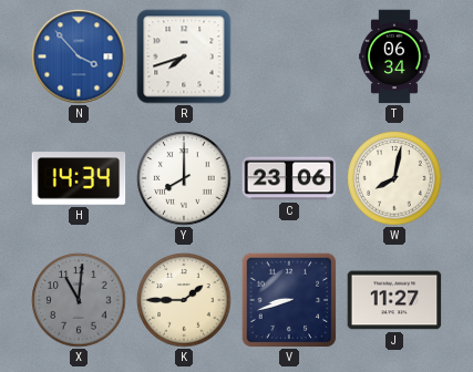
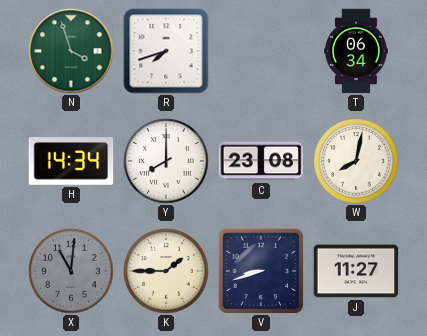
N: 3:53 -> 3:57
N dial: blue -> green
C: 23:06 -> 23:08
